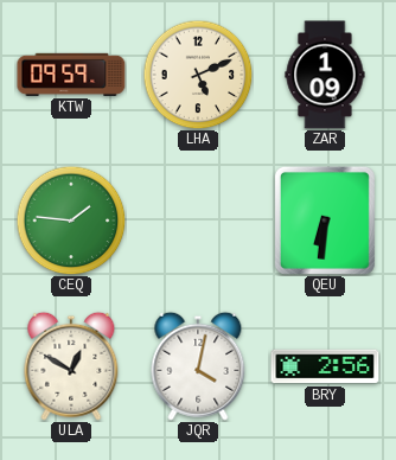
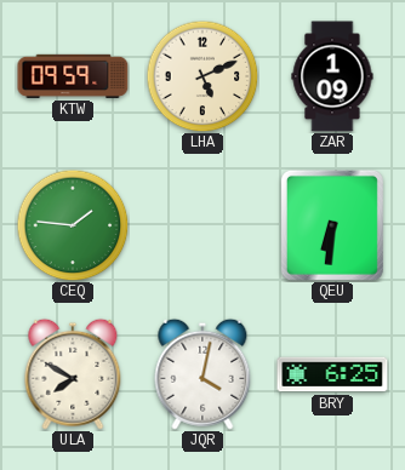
ULA: 12:50 -> 7:50
BRY: 2:56 -> 6:25
